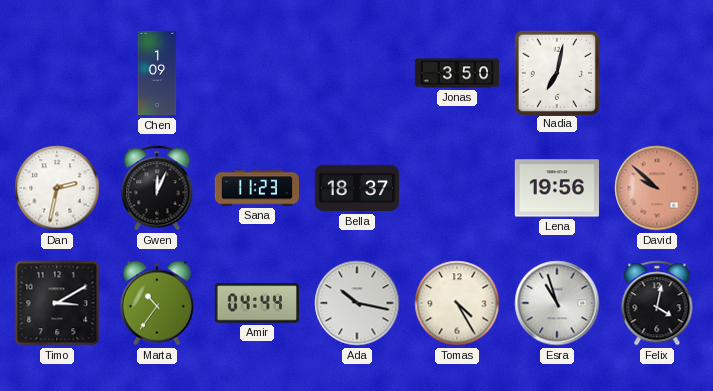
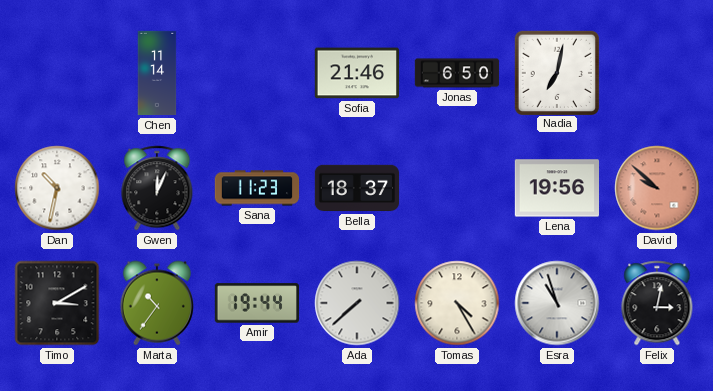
Chen: 1:09 -> 11:14
Sofia: none -> 21:46
Jonas: 3:50 -> 6:50
Dan: 2:32 -> 10:32
Amir: 04:44 -> 19:44
Ada: 10:17 -> 7:38
Felix: 4:02 -> 3:02
